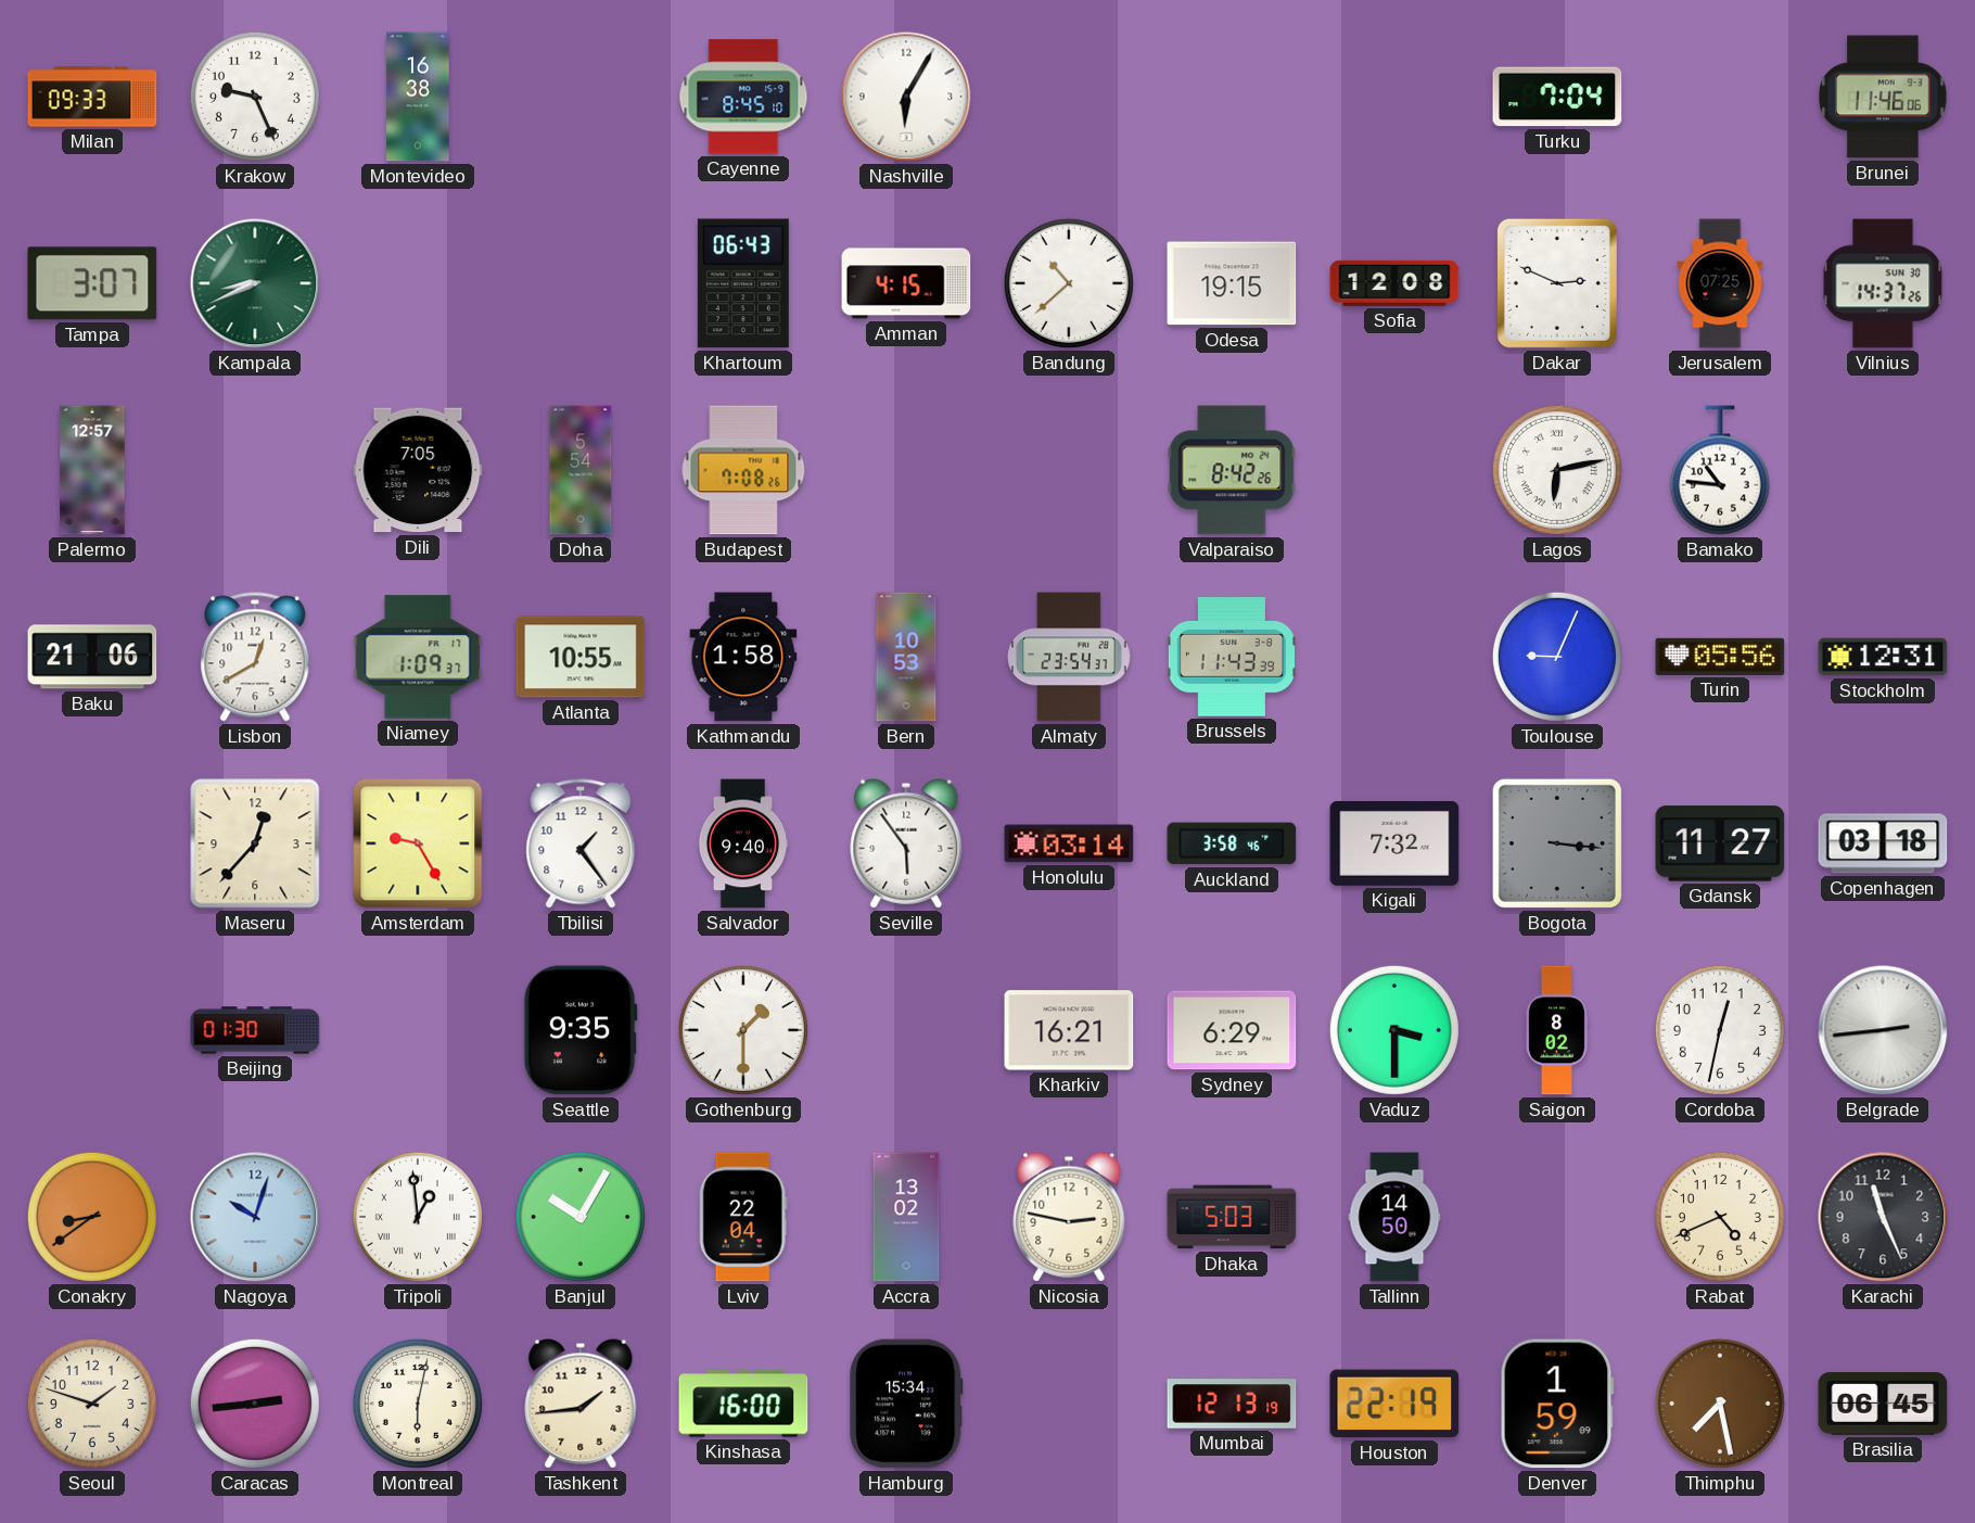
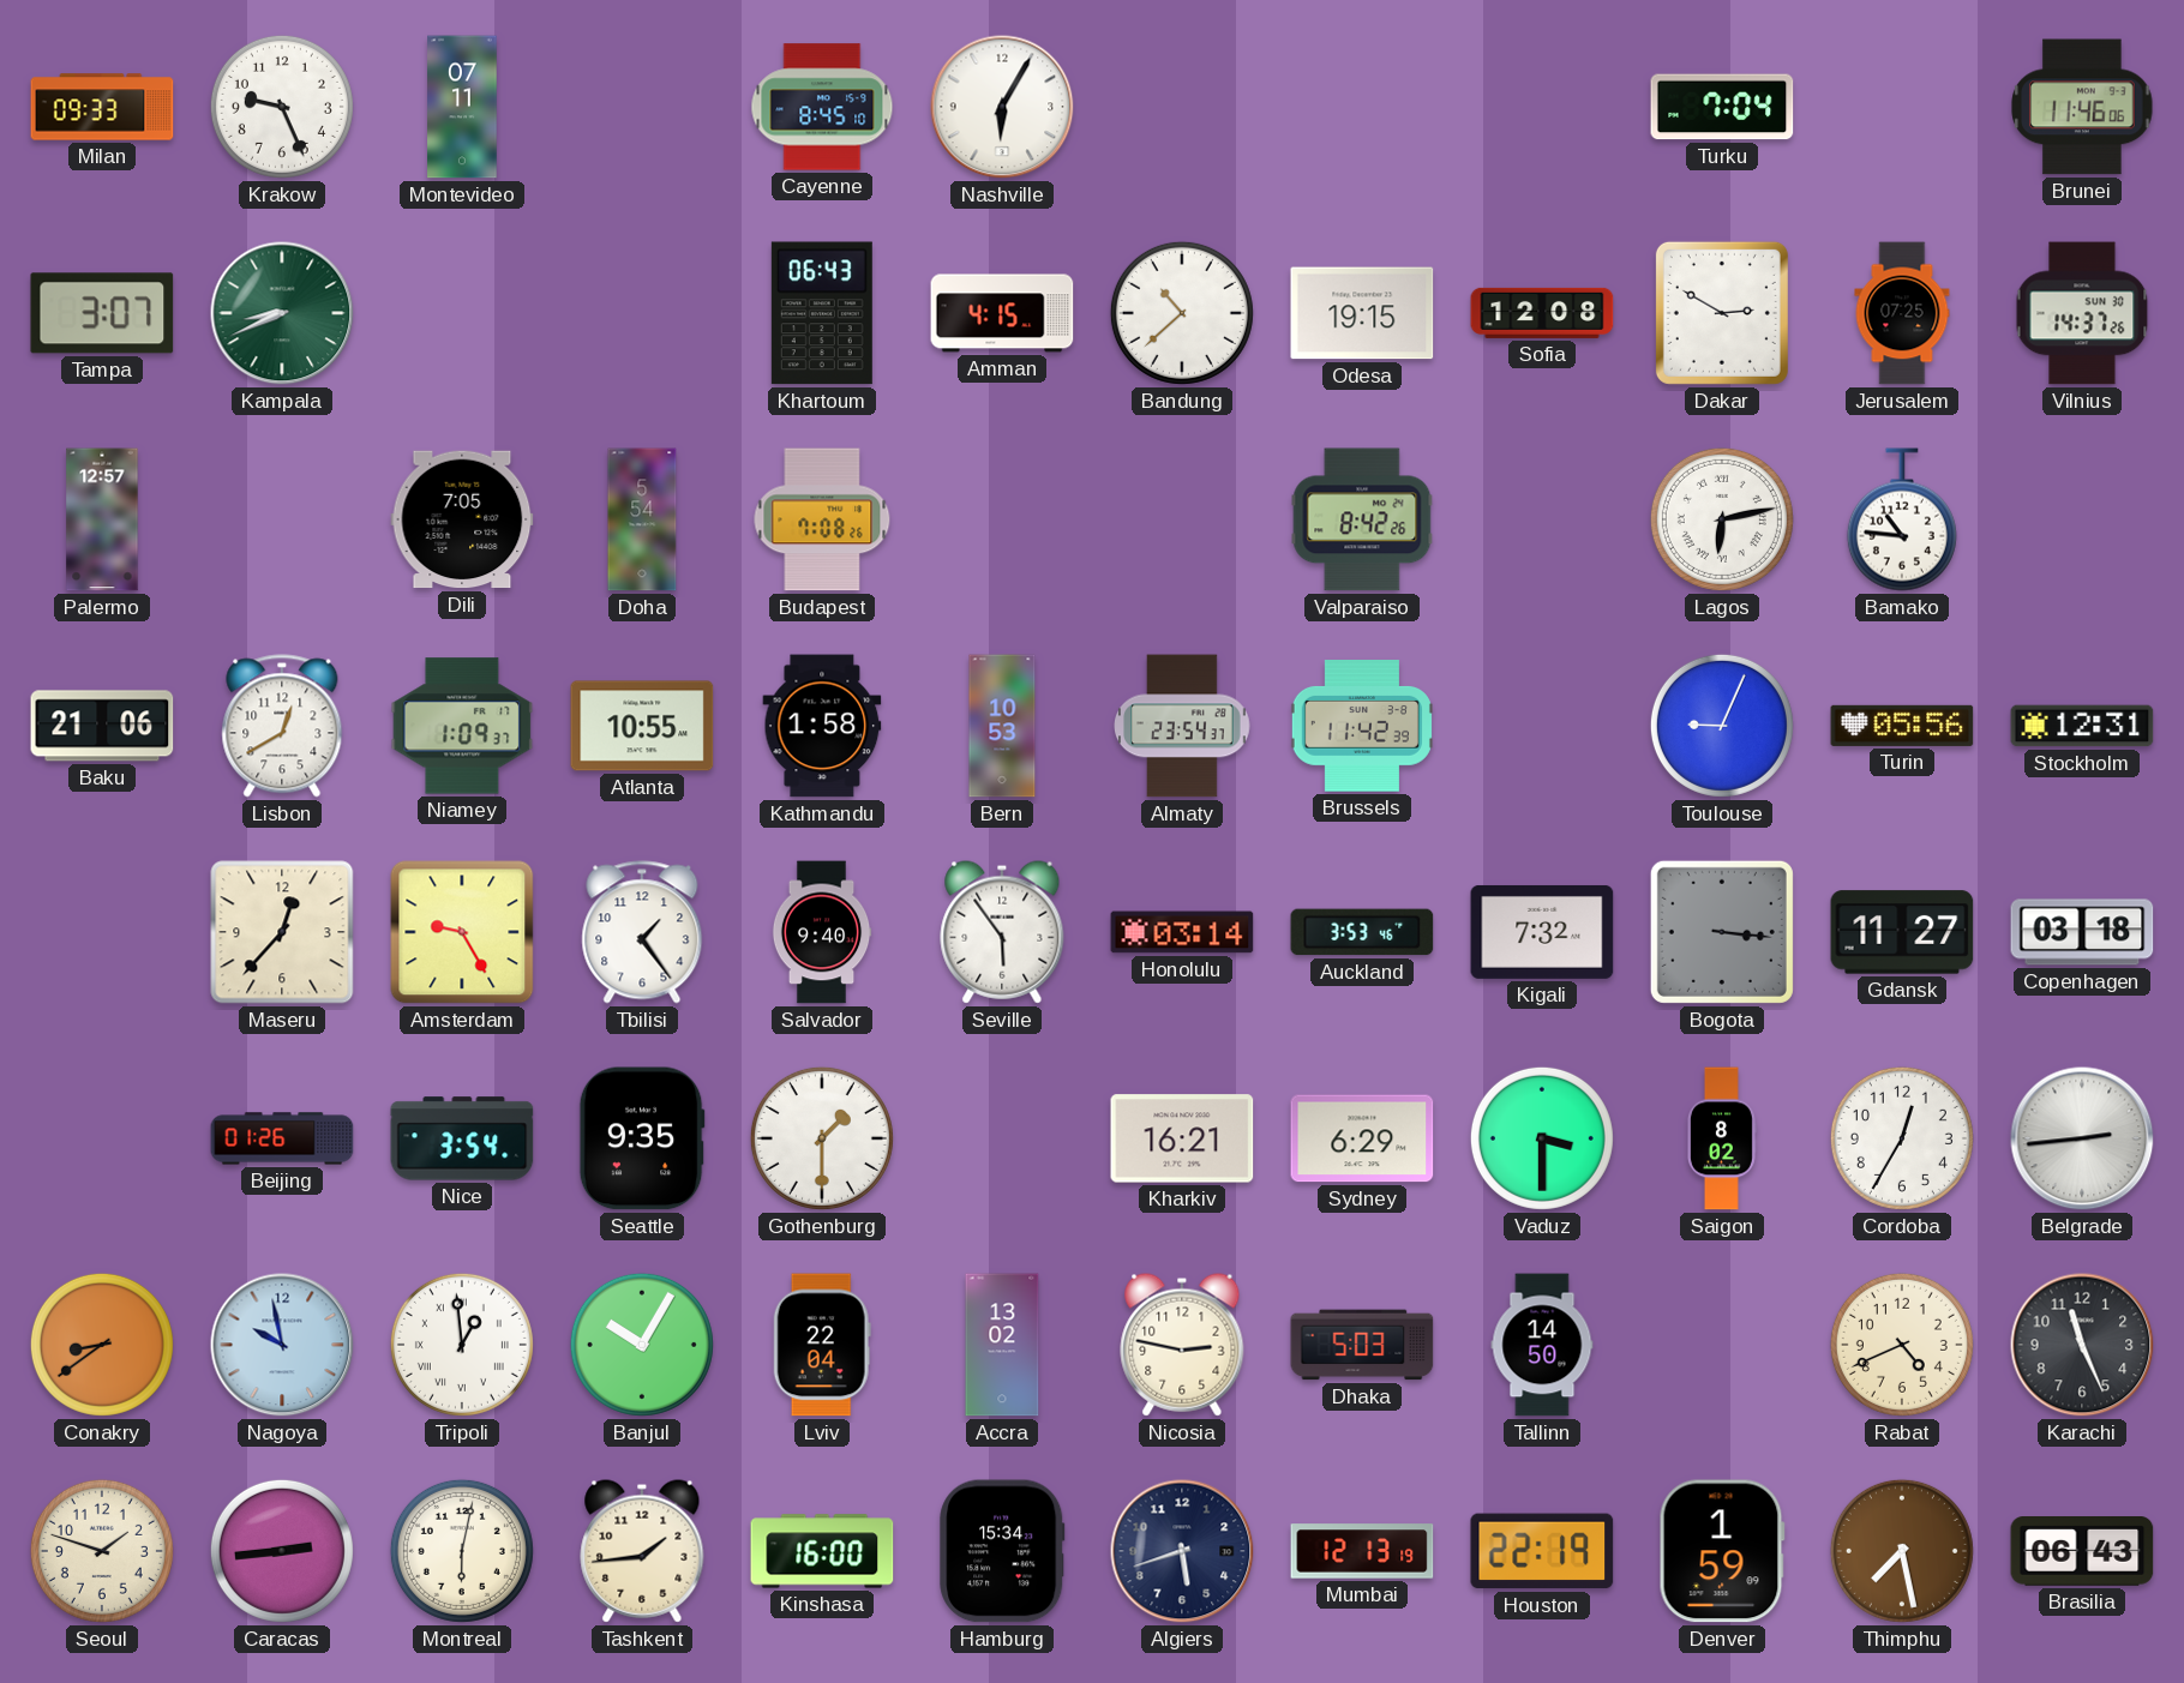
Montevideo: 16:38 -> 07:11
Dakar: 2:49 -> 2:50
Brussels: 11:43 -> 11:42
Auckland: 3:58 -> 3:53
Beijing: 01:30 -> 01:26
Nice: none -> 3:54
Cordoba: 12:32 -> 12:35
Nagoya: 10:03 -> 9:58
Algiers: none -> 5:42
Brasilia: 06:45 -> 06:43
